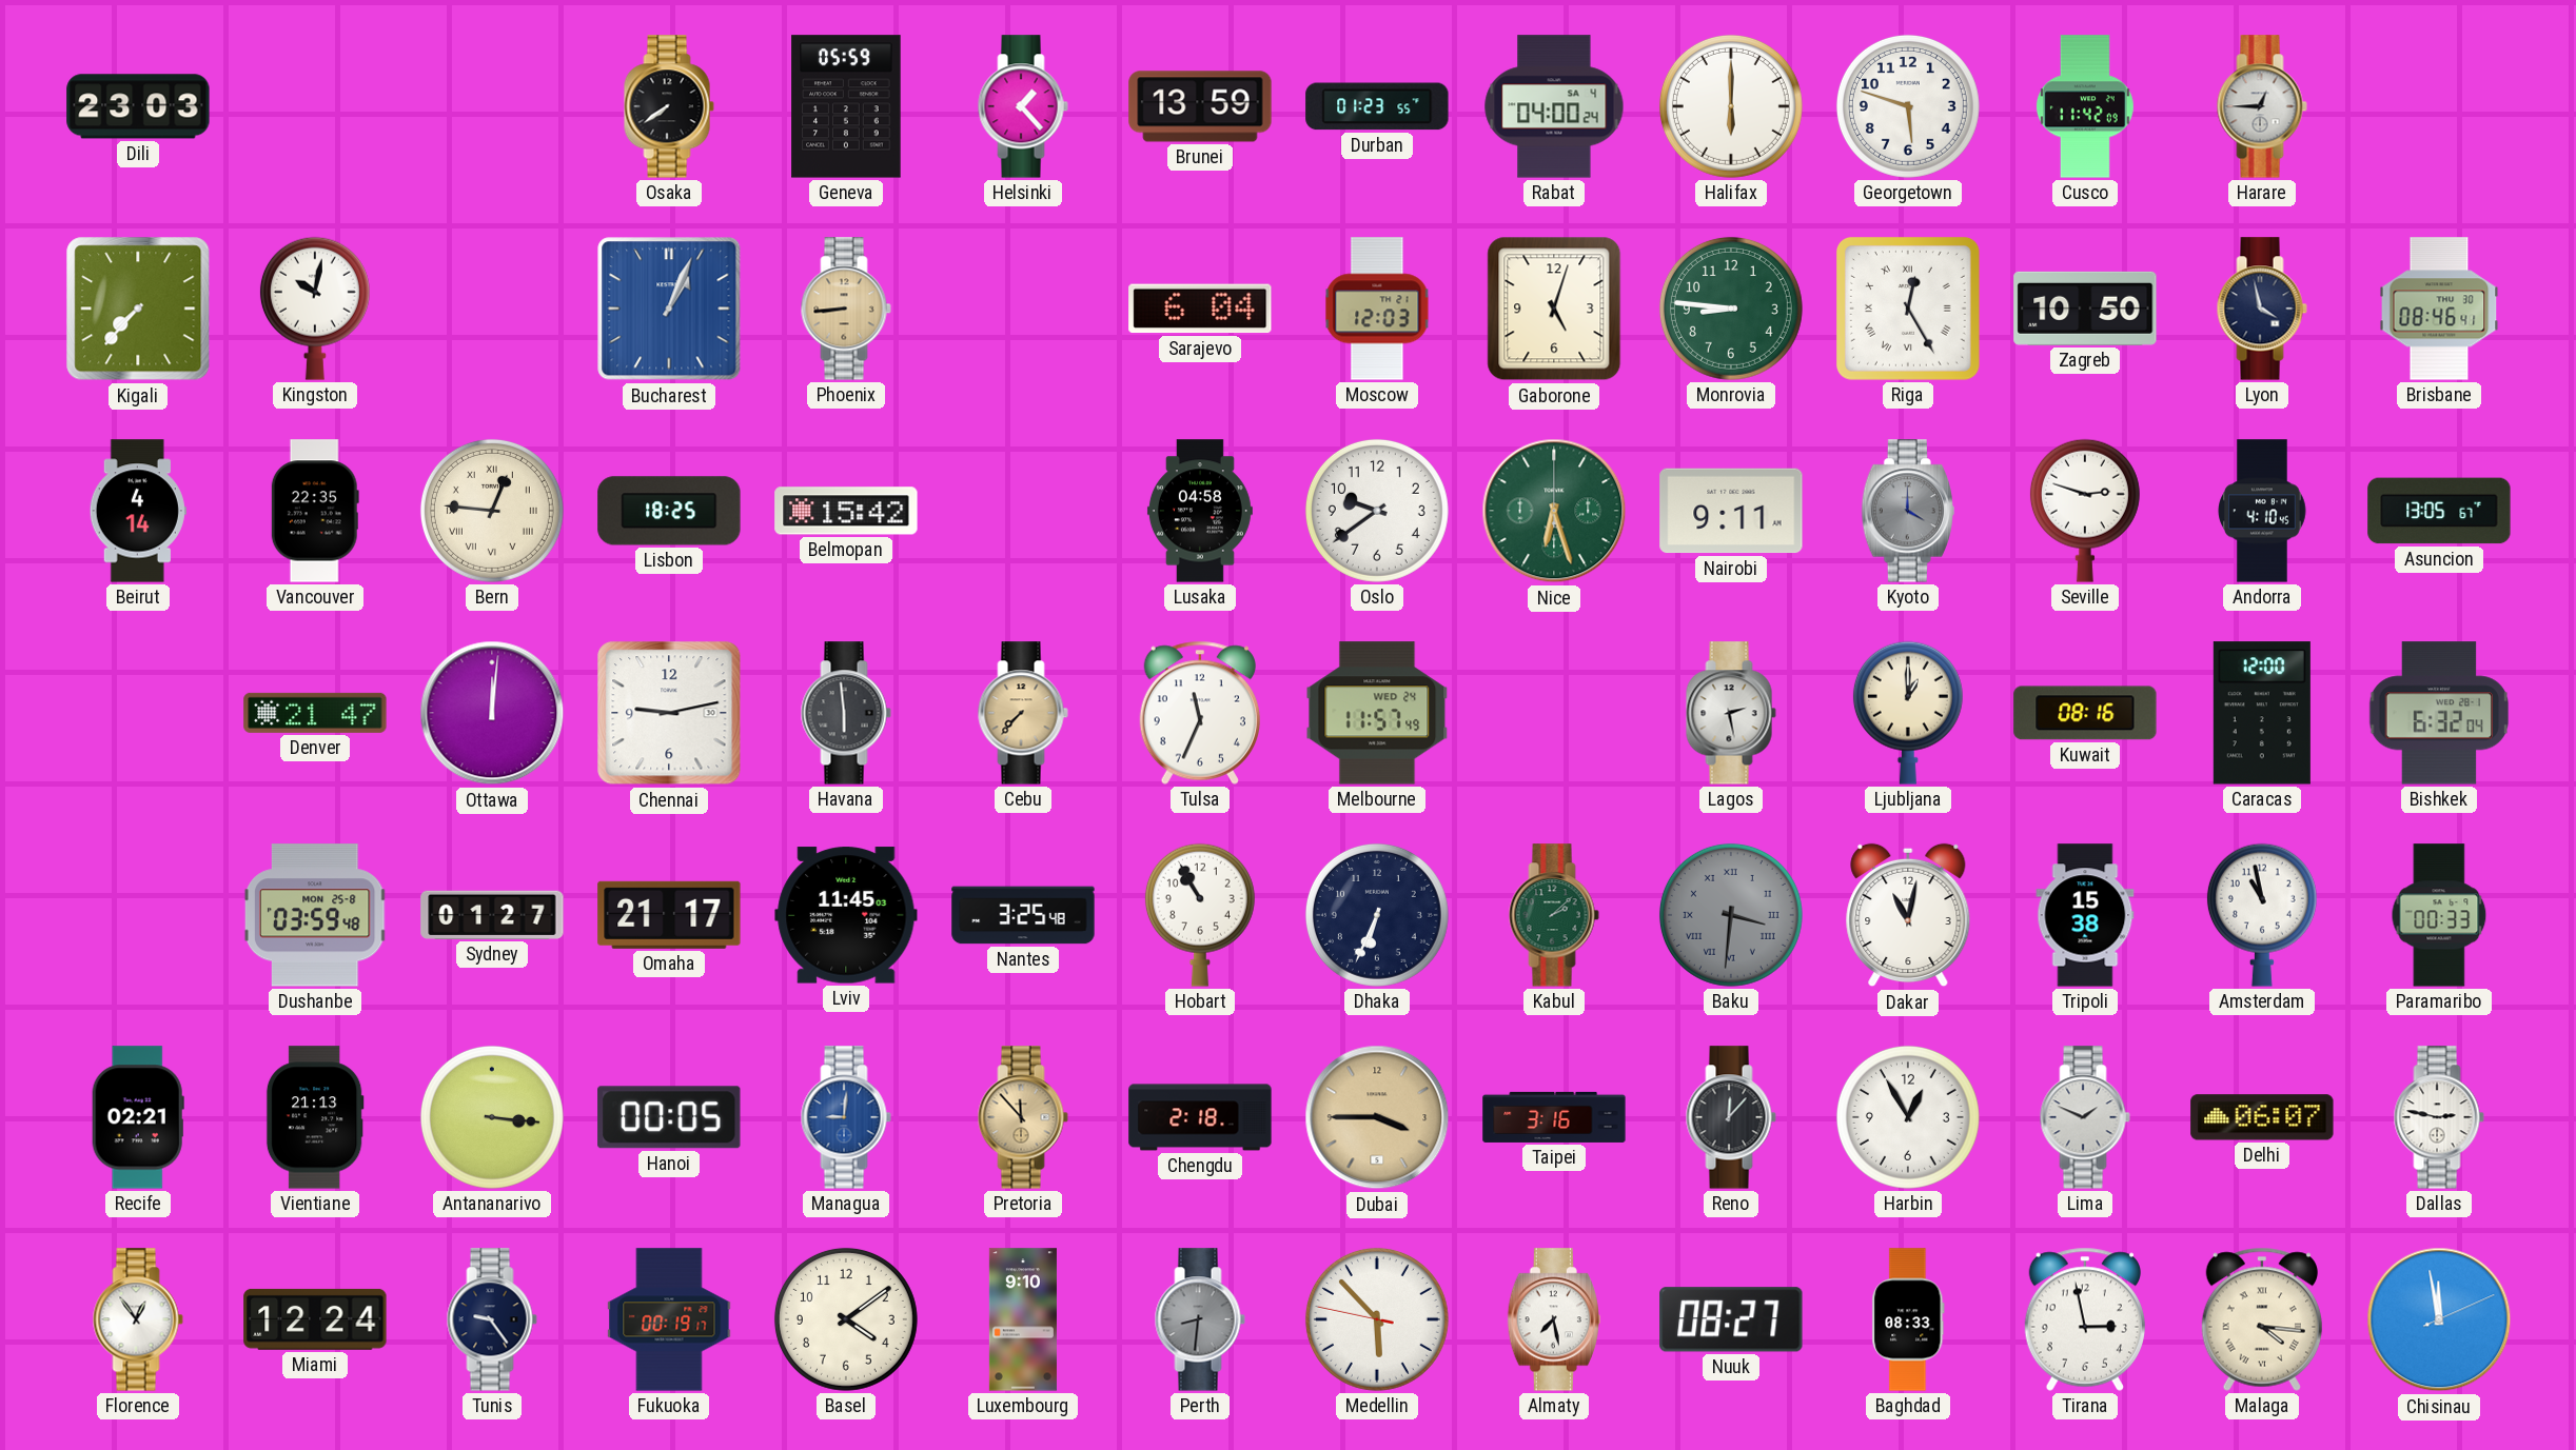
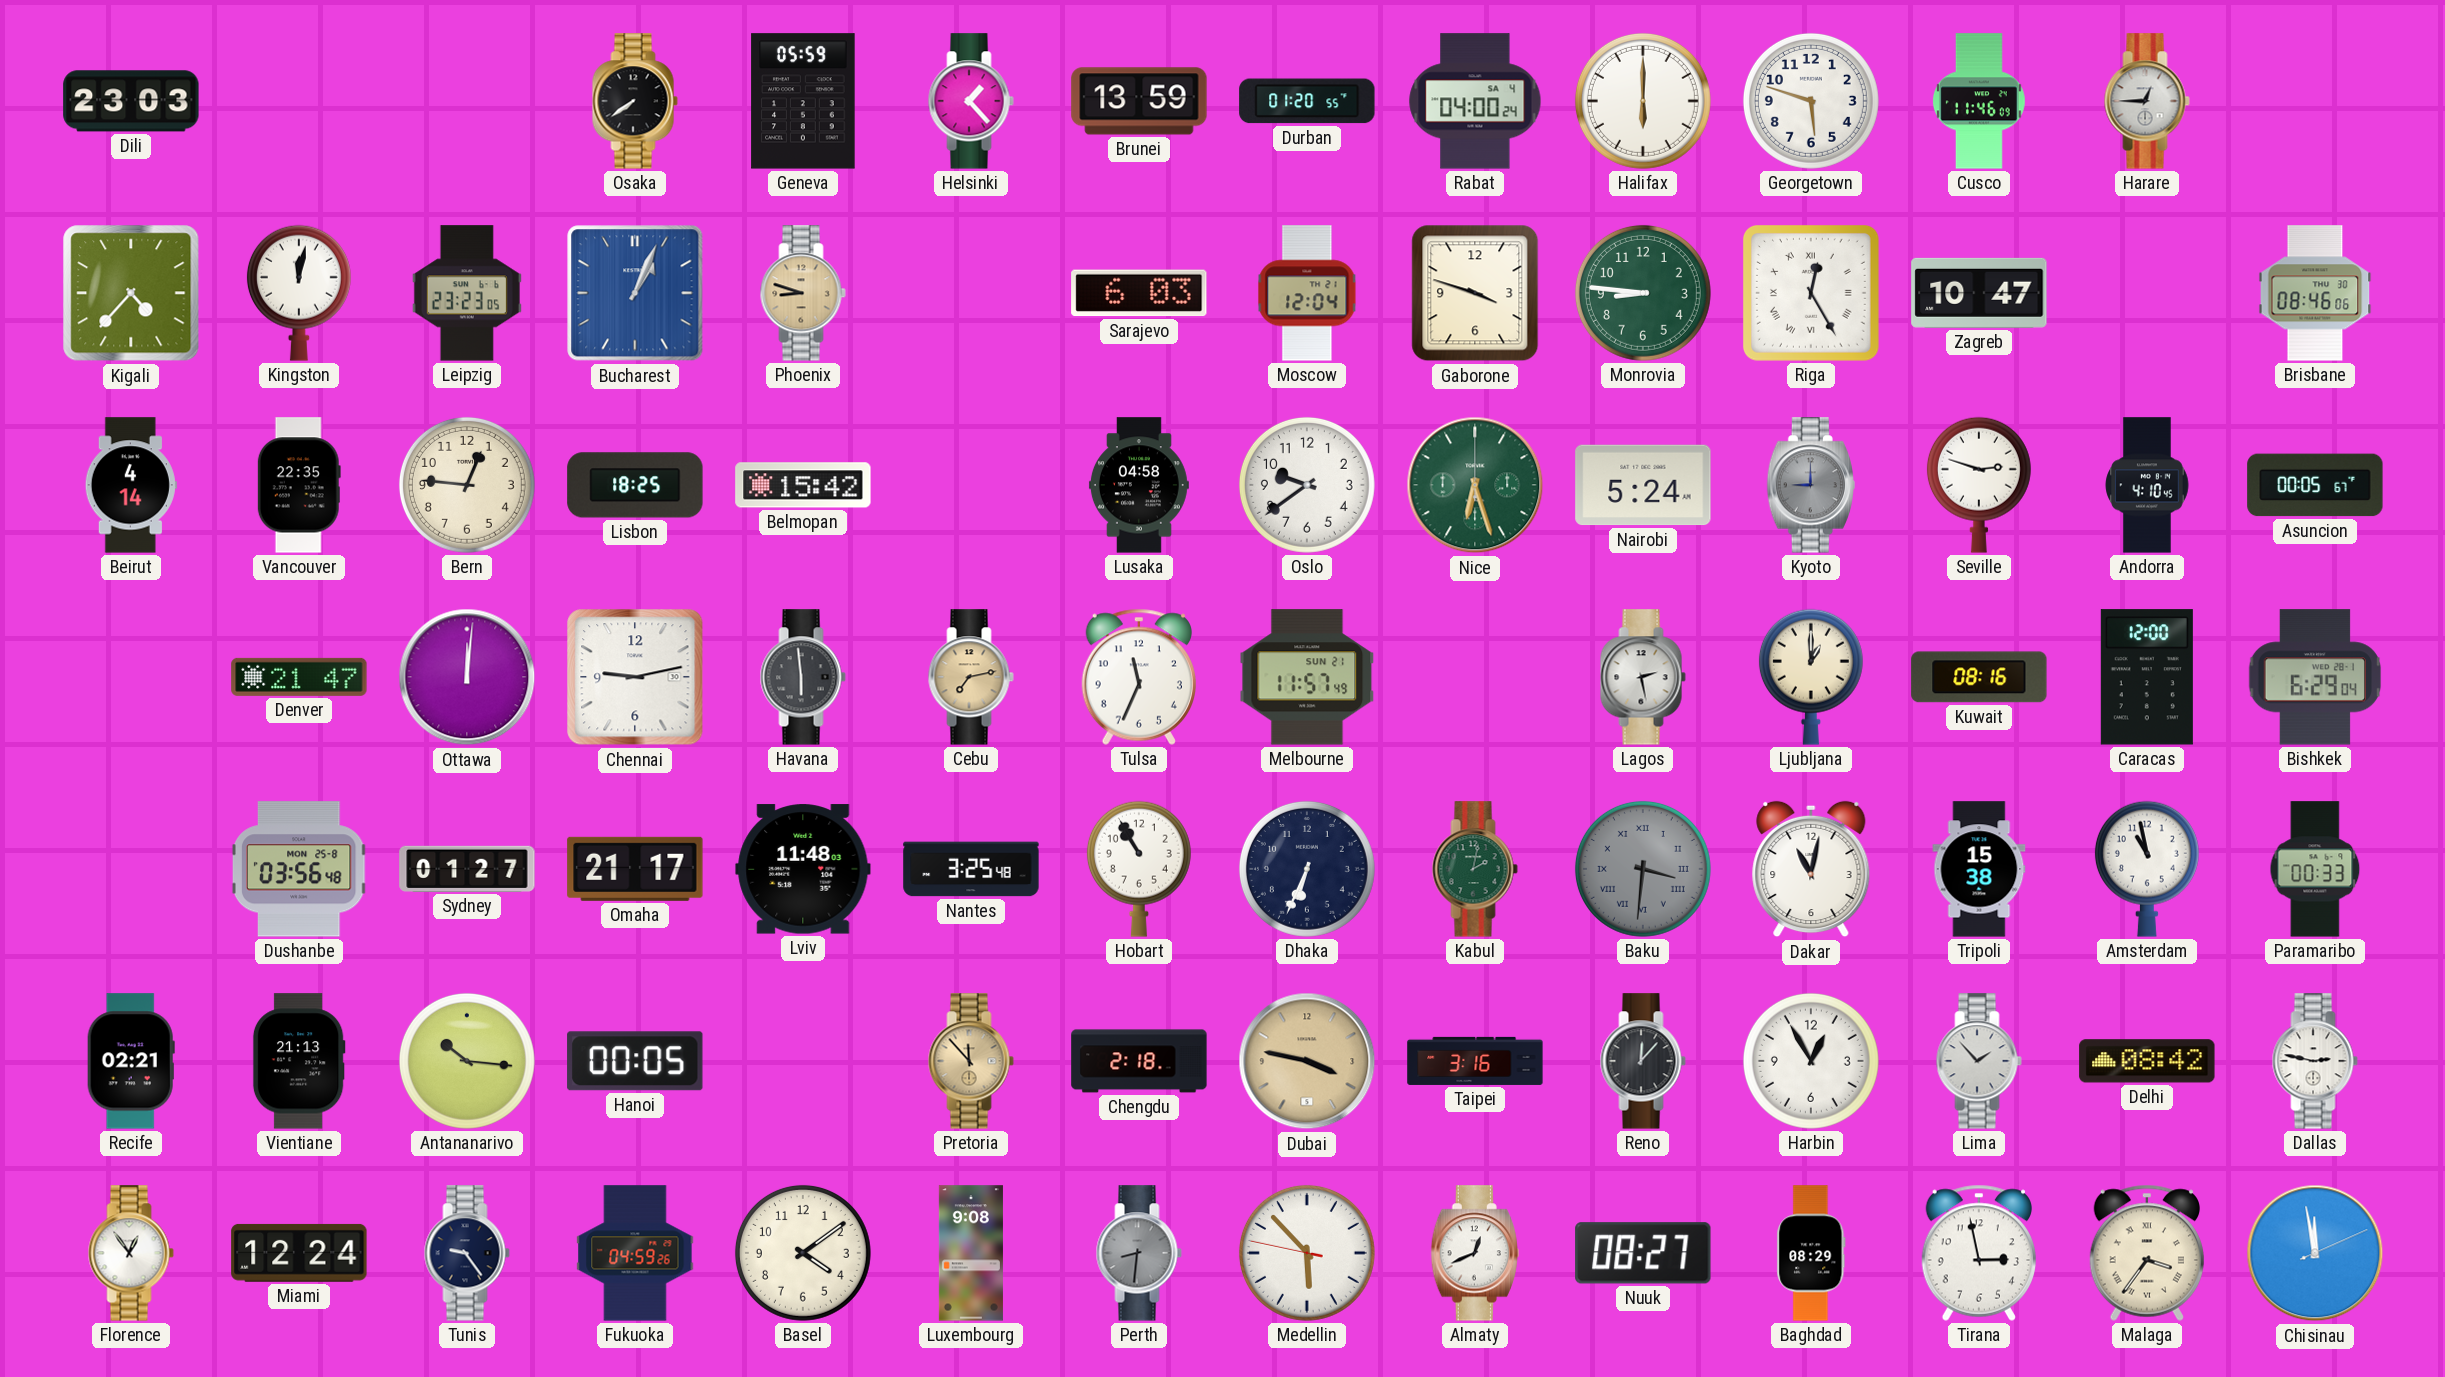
Durban: 01:23 -> 01:20
Cusco: 11:42 -> 11:46
Kigali: 7:37 -> 4:37
Kingston: 10:02 -> 12:02
Leipzig: none -> 23:23
Phoenix: 8:44 -> 8:48
Sarajevo: 6:04 -> 6:03
Moscow: 12:03 -> 12:04
Gaborone: 5:03 -> 3:48
Zagreb: 10:50 -> 10:47
Lyon: 3:58 -> none
Brisbane: 08:46:41 -> 08:46:06
Bern numerals: Roman -> Arabic
Nairobi: 9:11 -> 5:24
Kyoto: 4:00 -> 9:00
Asuncion: 13:05 -> 00:05
Cebu: 7:37 -> 7:13
Melbourne date: WED 24 -> SUN 21
Bishkek: 6:32 -> 6:29
Dushanbe: 03:59 -> 03:56
Lviv: 11:45 -> 11:48
Kabul: 2:08 -> 2:02
Antananarivo: 3:16 -> 10:16
Managua: 9:01 -> none
Dubai: 3:45 -> 3:47
Lima: 1:49 -> 1:53
Delhi: 06:07 -> 08:42
Fukuoka: 00:19 -> 04:59
Luxembourg: 9:10 -> 9:08
Almaty: 7:28 -> 12:41
Baghdad: 08:33 -> 08:29
Malaga: 4:16 -> 3:36
